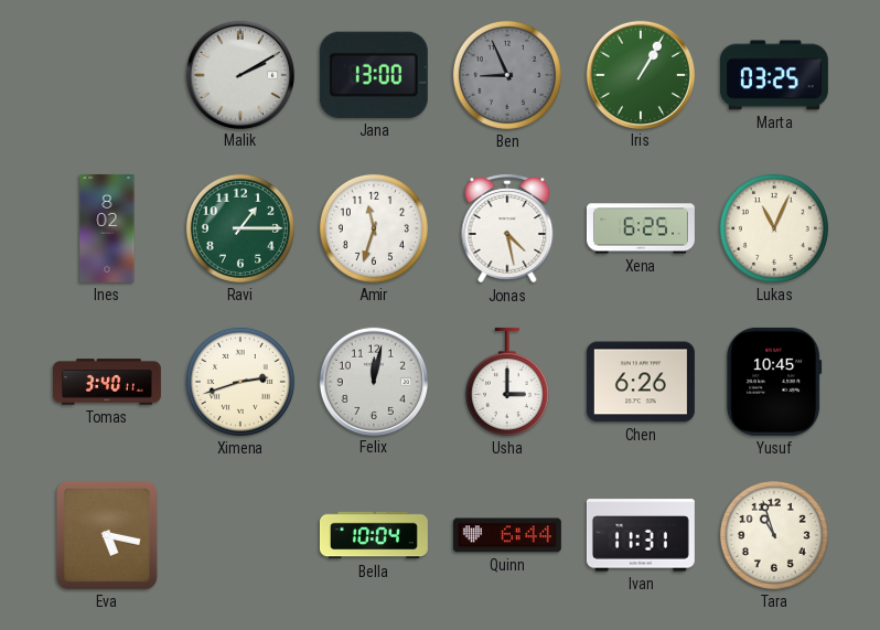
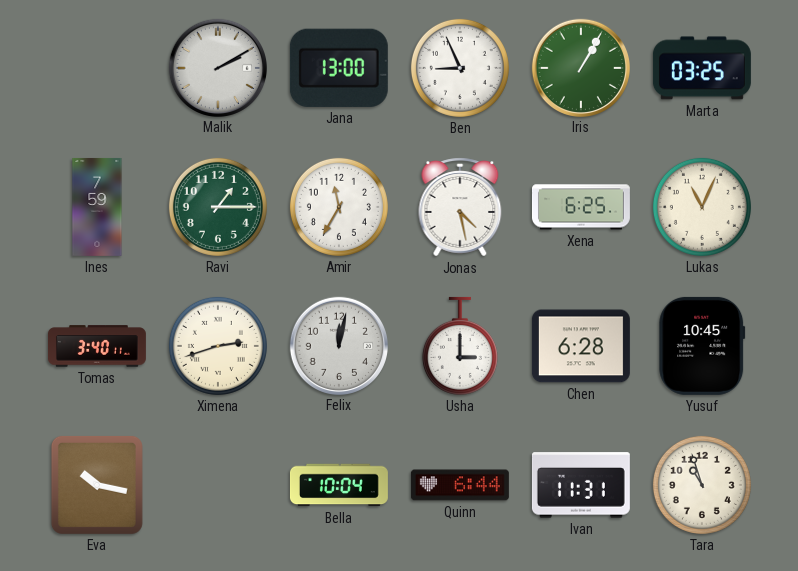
Ben dial: grey -> white
Ines: 8:02 -> 7:59
Amir: 11:33 -> 11:35
Chen: 6:26 -> 6:28
Eva: 5:17 -> 10:17
